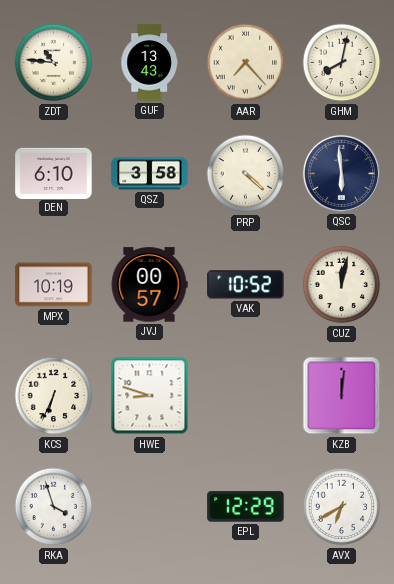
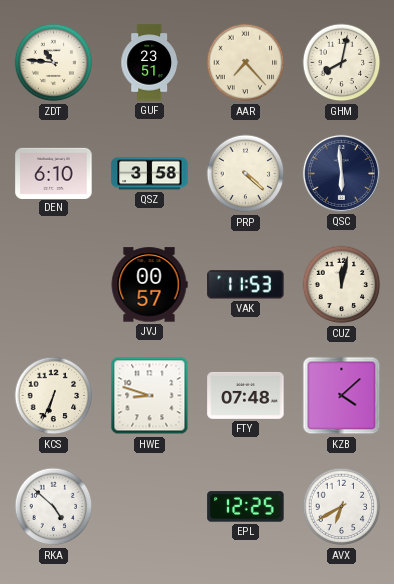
GUF: 13:43 -> 23:51
MPX: 10:19 -> none
VAK: 10:52 -> 11:53
FTY: none -> 07:48
KZB: 12:01 -> 4:08
RKA: 3:57 -> 4:52
EPL: 12:29 -> 12:25
